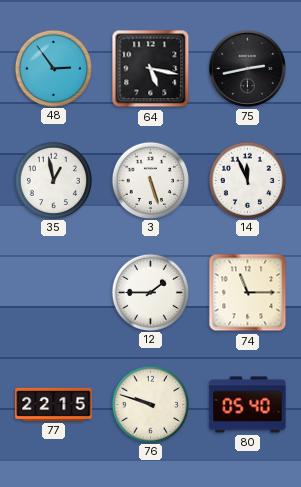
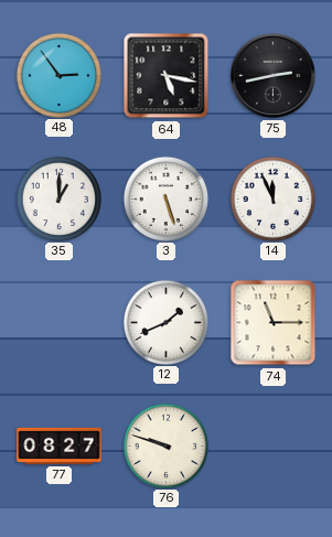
35: 12:58 -> 1:00
12: 1:45 -> 1:41
77: 22:15 -> 08:27
80: 05:40 -> none
